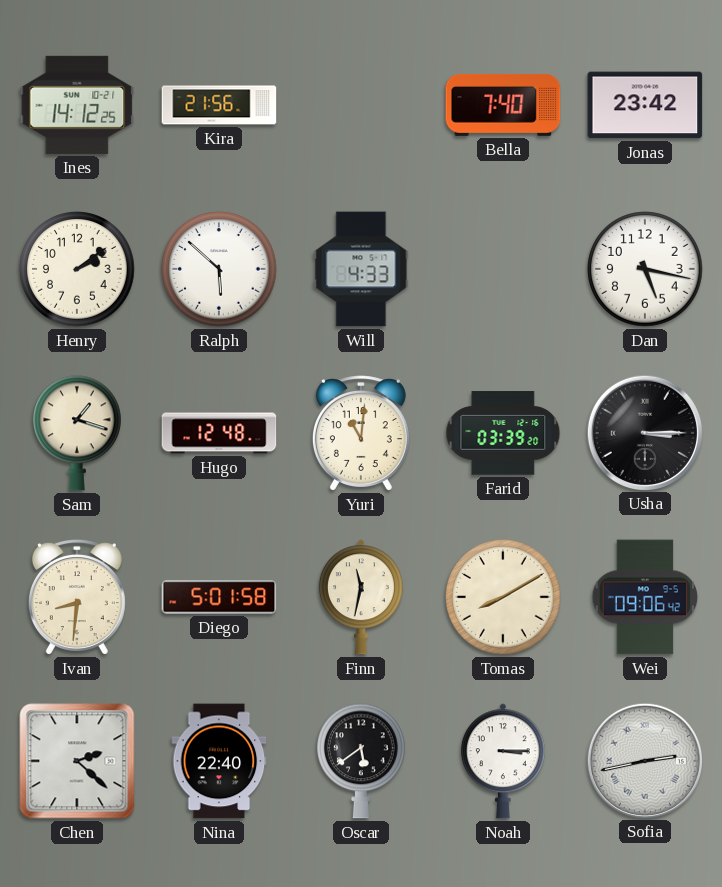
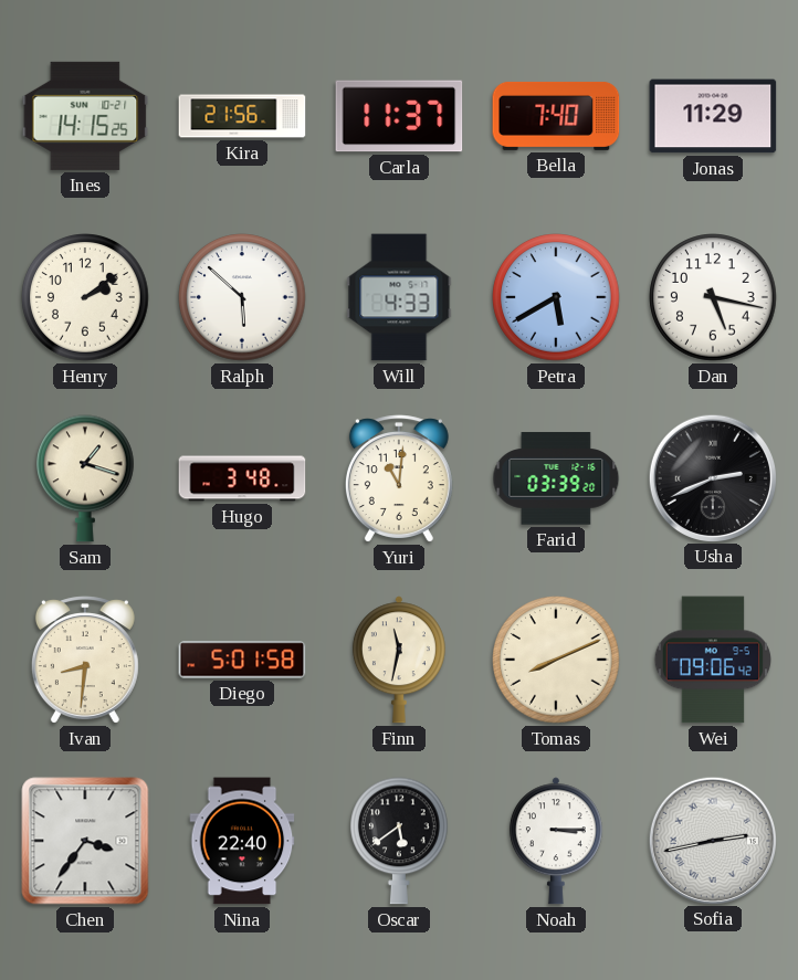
Ines: 14:12 -> 14:15
Carla: none -> 11:37
Jonas: 23:42 -> 11:29
Petra: none -> 5:40
Hugo: 12:48 -> 3:48
Usha: 3:15 -> 2:41
Tomas: 8:10 -> 8:11
Chen: 2:22 -> 3:36
